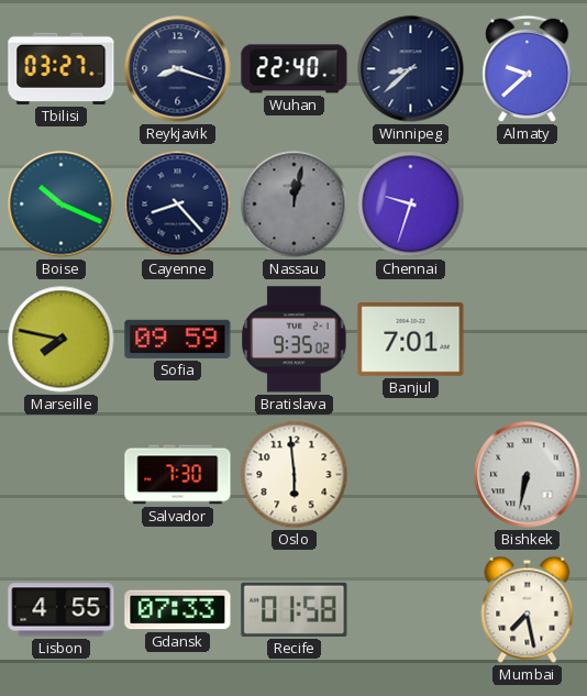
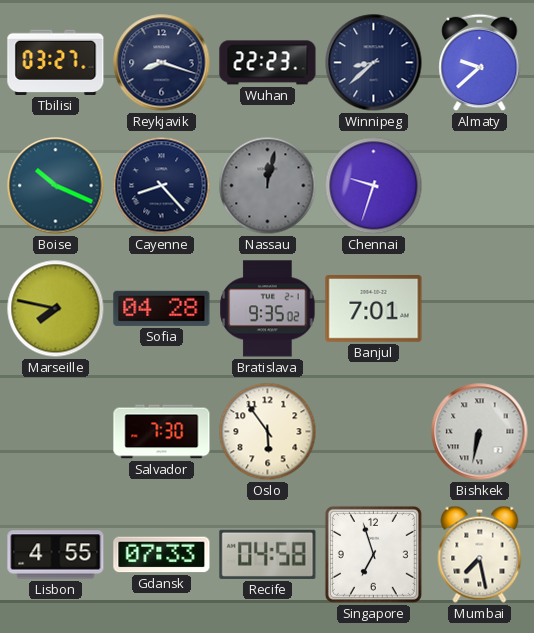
Wuhan: 22:40 -> 22:23
Sofia: 09:59 -> 04:28
Oslo: 5:59 -> 5:54
Recife: 01:58 -> 04:58
Singapore: none -> 6:57
